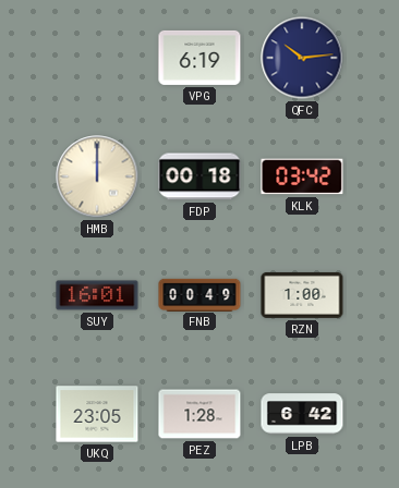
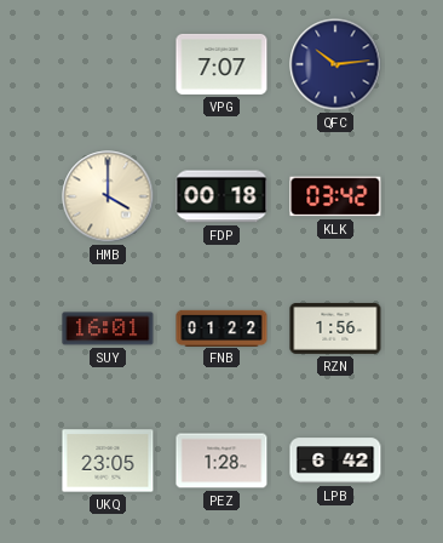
VPG: 6:19 -> 7:07
HMB: 12:00 -> 4:00
FNB: 00:49 -> 01:22
RZN: 1:00 -> 1:56
